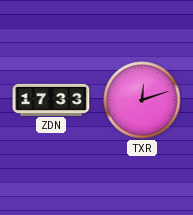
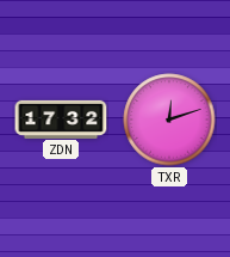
ZDN: 17:33 -> 17:32
